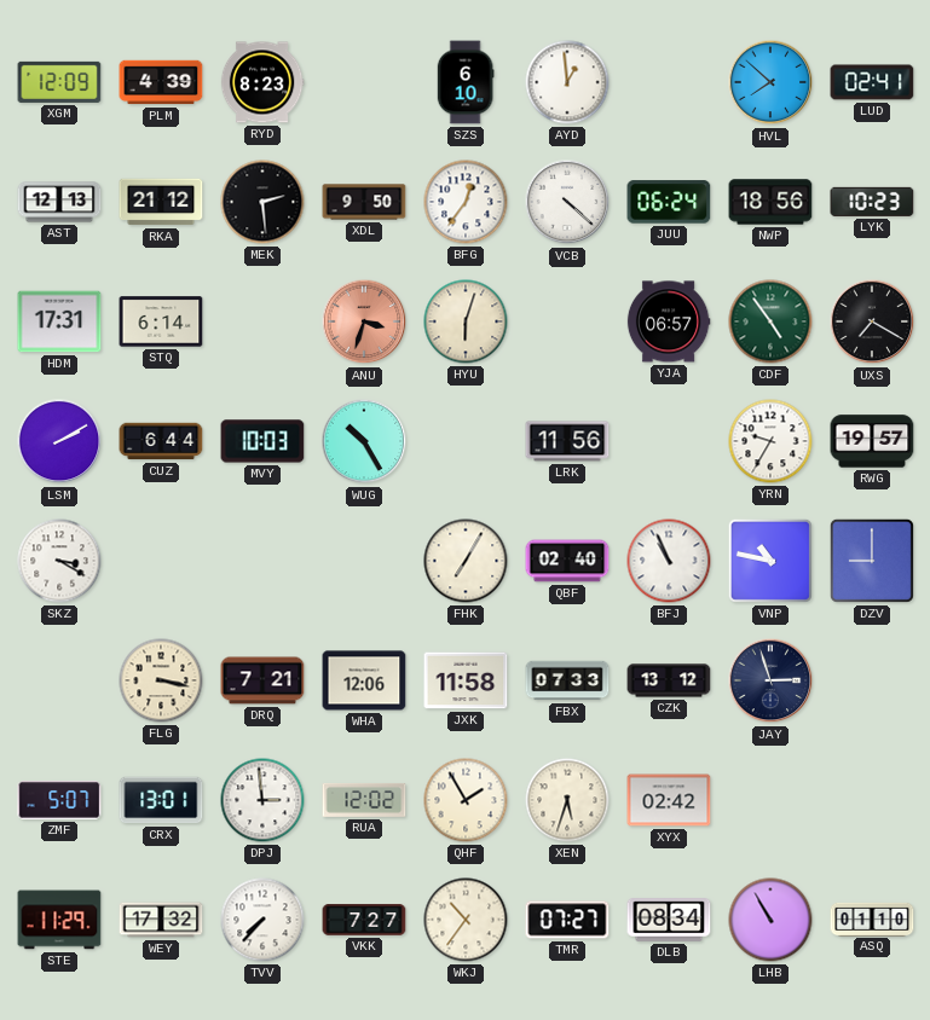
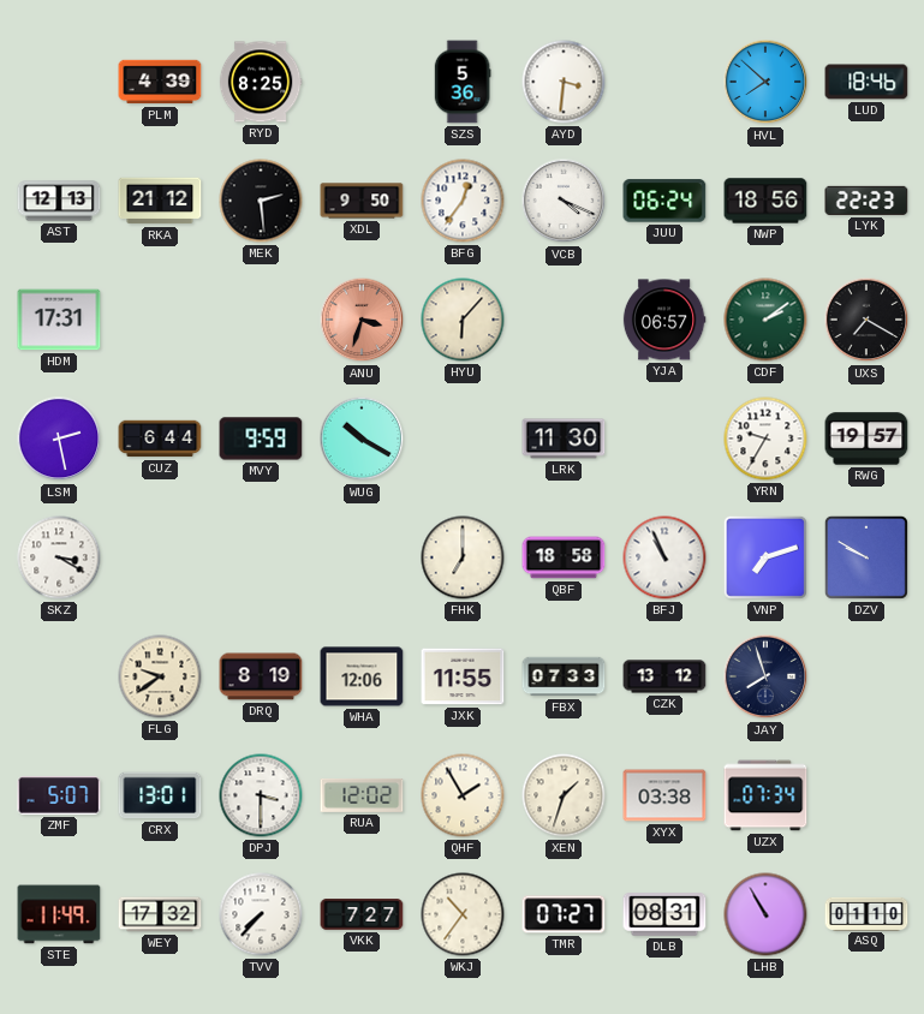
XGM: 12:09 -> none
RYD: 8:23 -> 8:25
SZS: 6:10 -> 5:36
AYD: 12:59 -> 3:31
LUD: 02:41 -> 18:46
VCB: 4:22 -> 4:19
LYK: 10:23 -> 22:23
STQ: 6:14 -> none
HYU: 6:03 -> 6:07
CDF: 4:54 -> 2:09
LSM: 2:10 -> 2:28
MVY: 10:03 -> 9:59
WUG: 10:25 -> 10:20
LRK: 11:56 -> 11:30
FHK: 7:05 -> 7:00
QBF: 02:40 -> 18:58
VNP: 10:47 -> 7:12
DZV: 9:00 -> 9:50
FLG: 3:17 -> 9:39
DRQ: 7:21 -> 8:19
JXK: 11:58 -> 11:55
JAY: 2:57 -> 7:57
DPJ: 2:59 -> 3:30
XEN: 5:33 -> 1:33
XYX: 02:42 -> 03:38
UZX: none -> 07:34
STE: 11:29 -> 11:49
DLB: 08:34 -> 08:31
